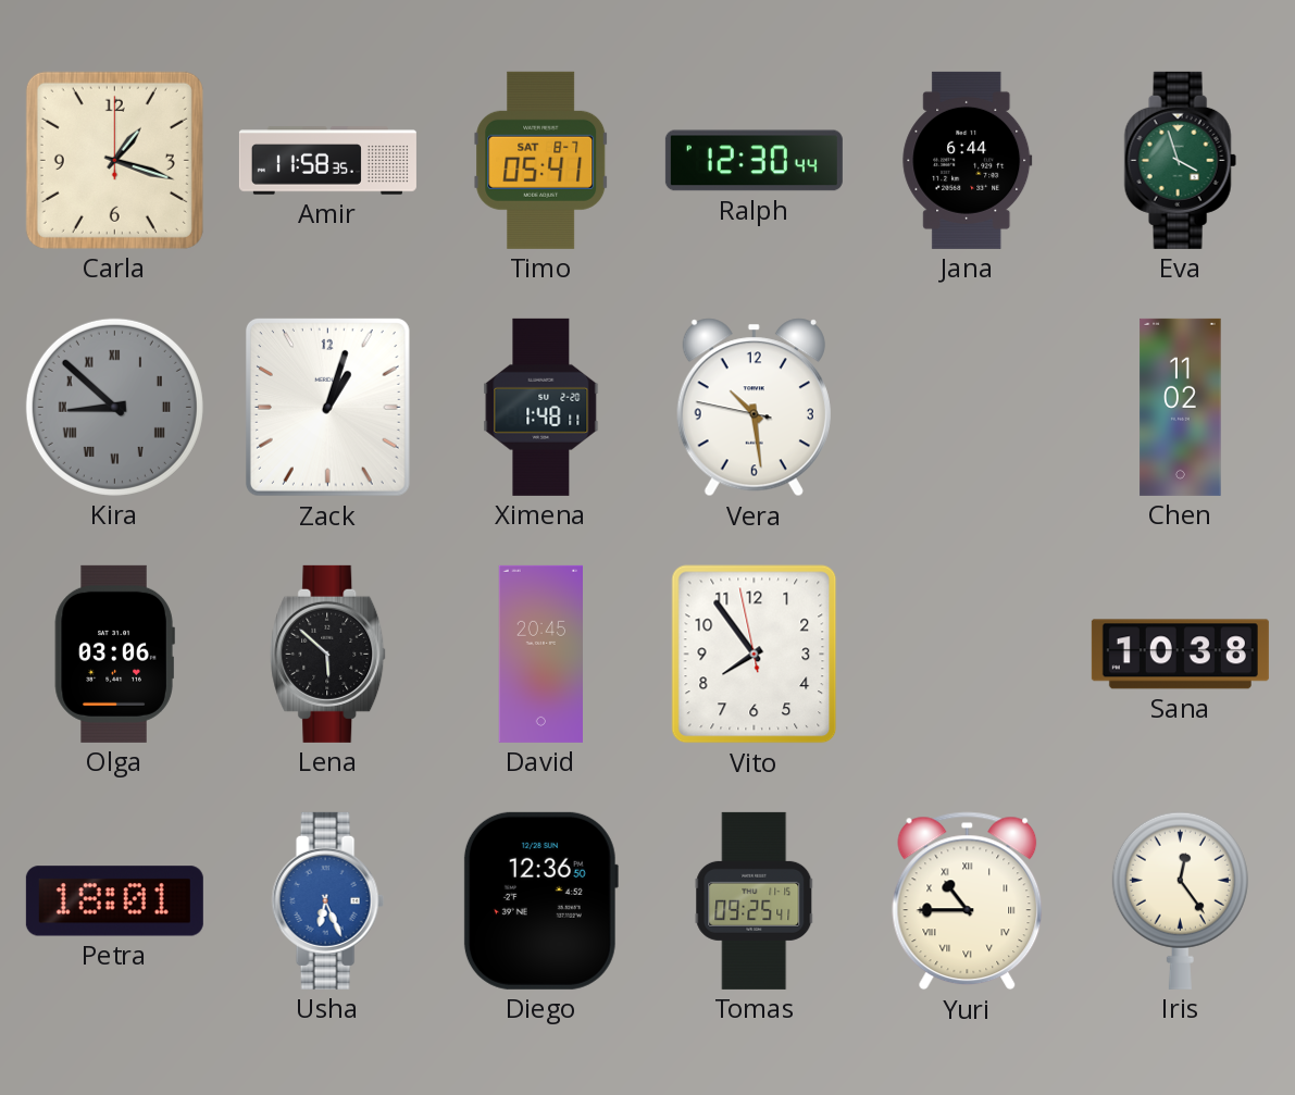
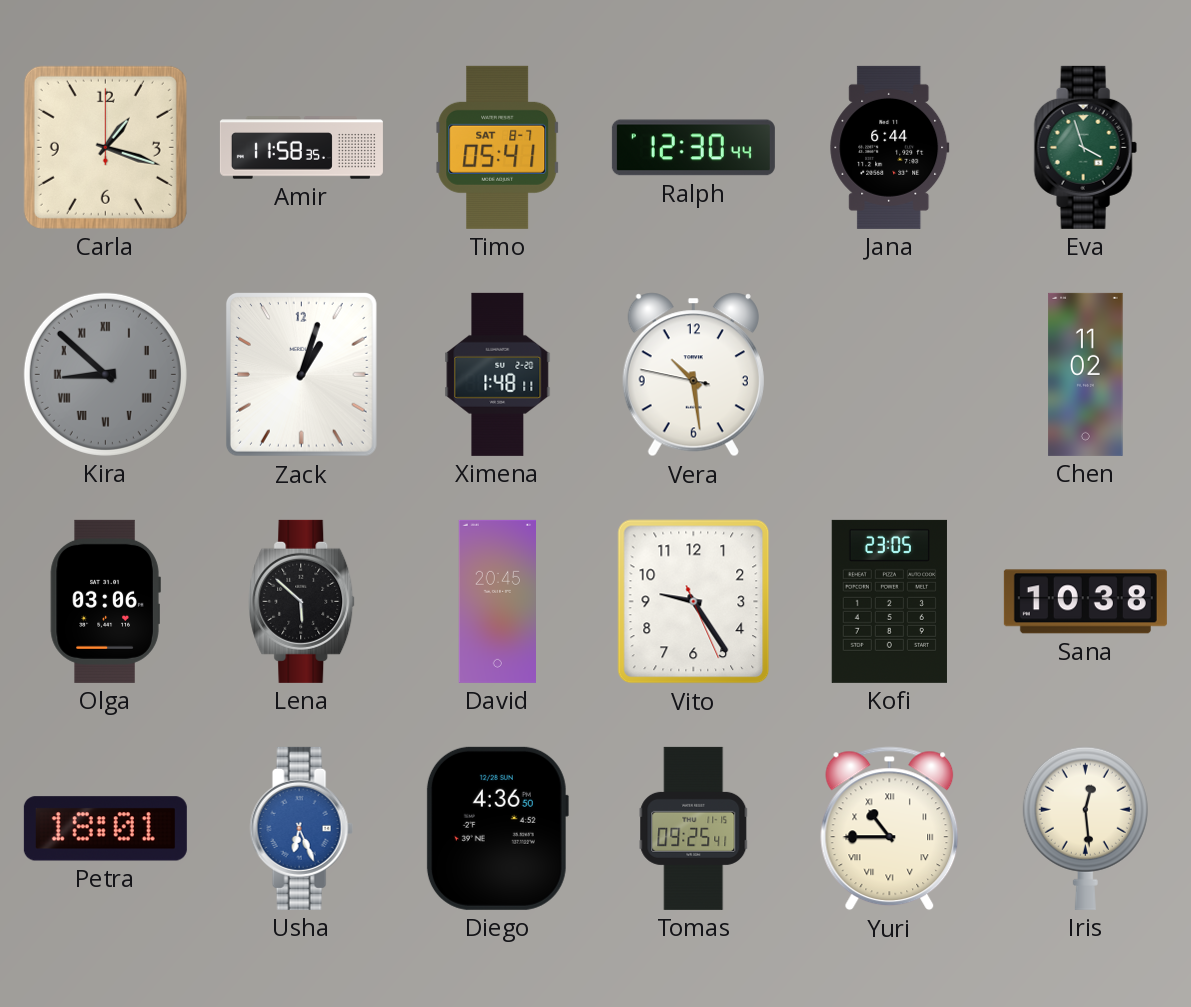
Vito: 7:53 -> 9:24
Kofi: none -> 23:05
Diego: 12:36 -> 4:36
Iris: 12:24 -> 12:29
